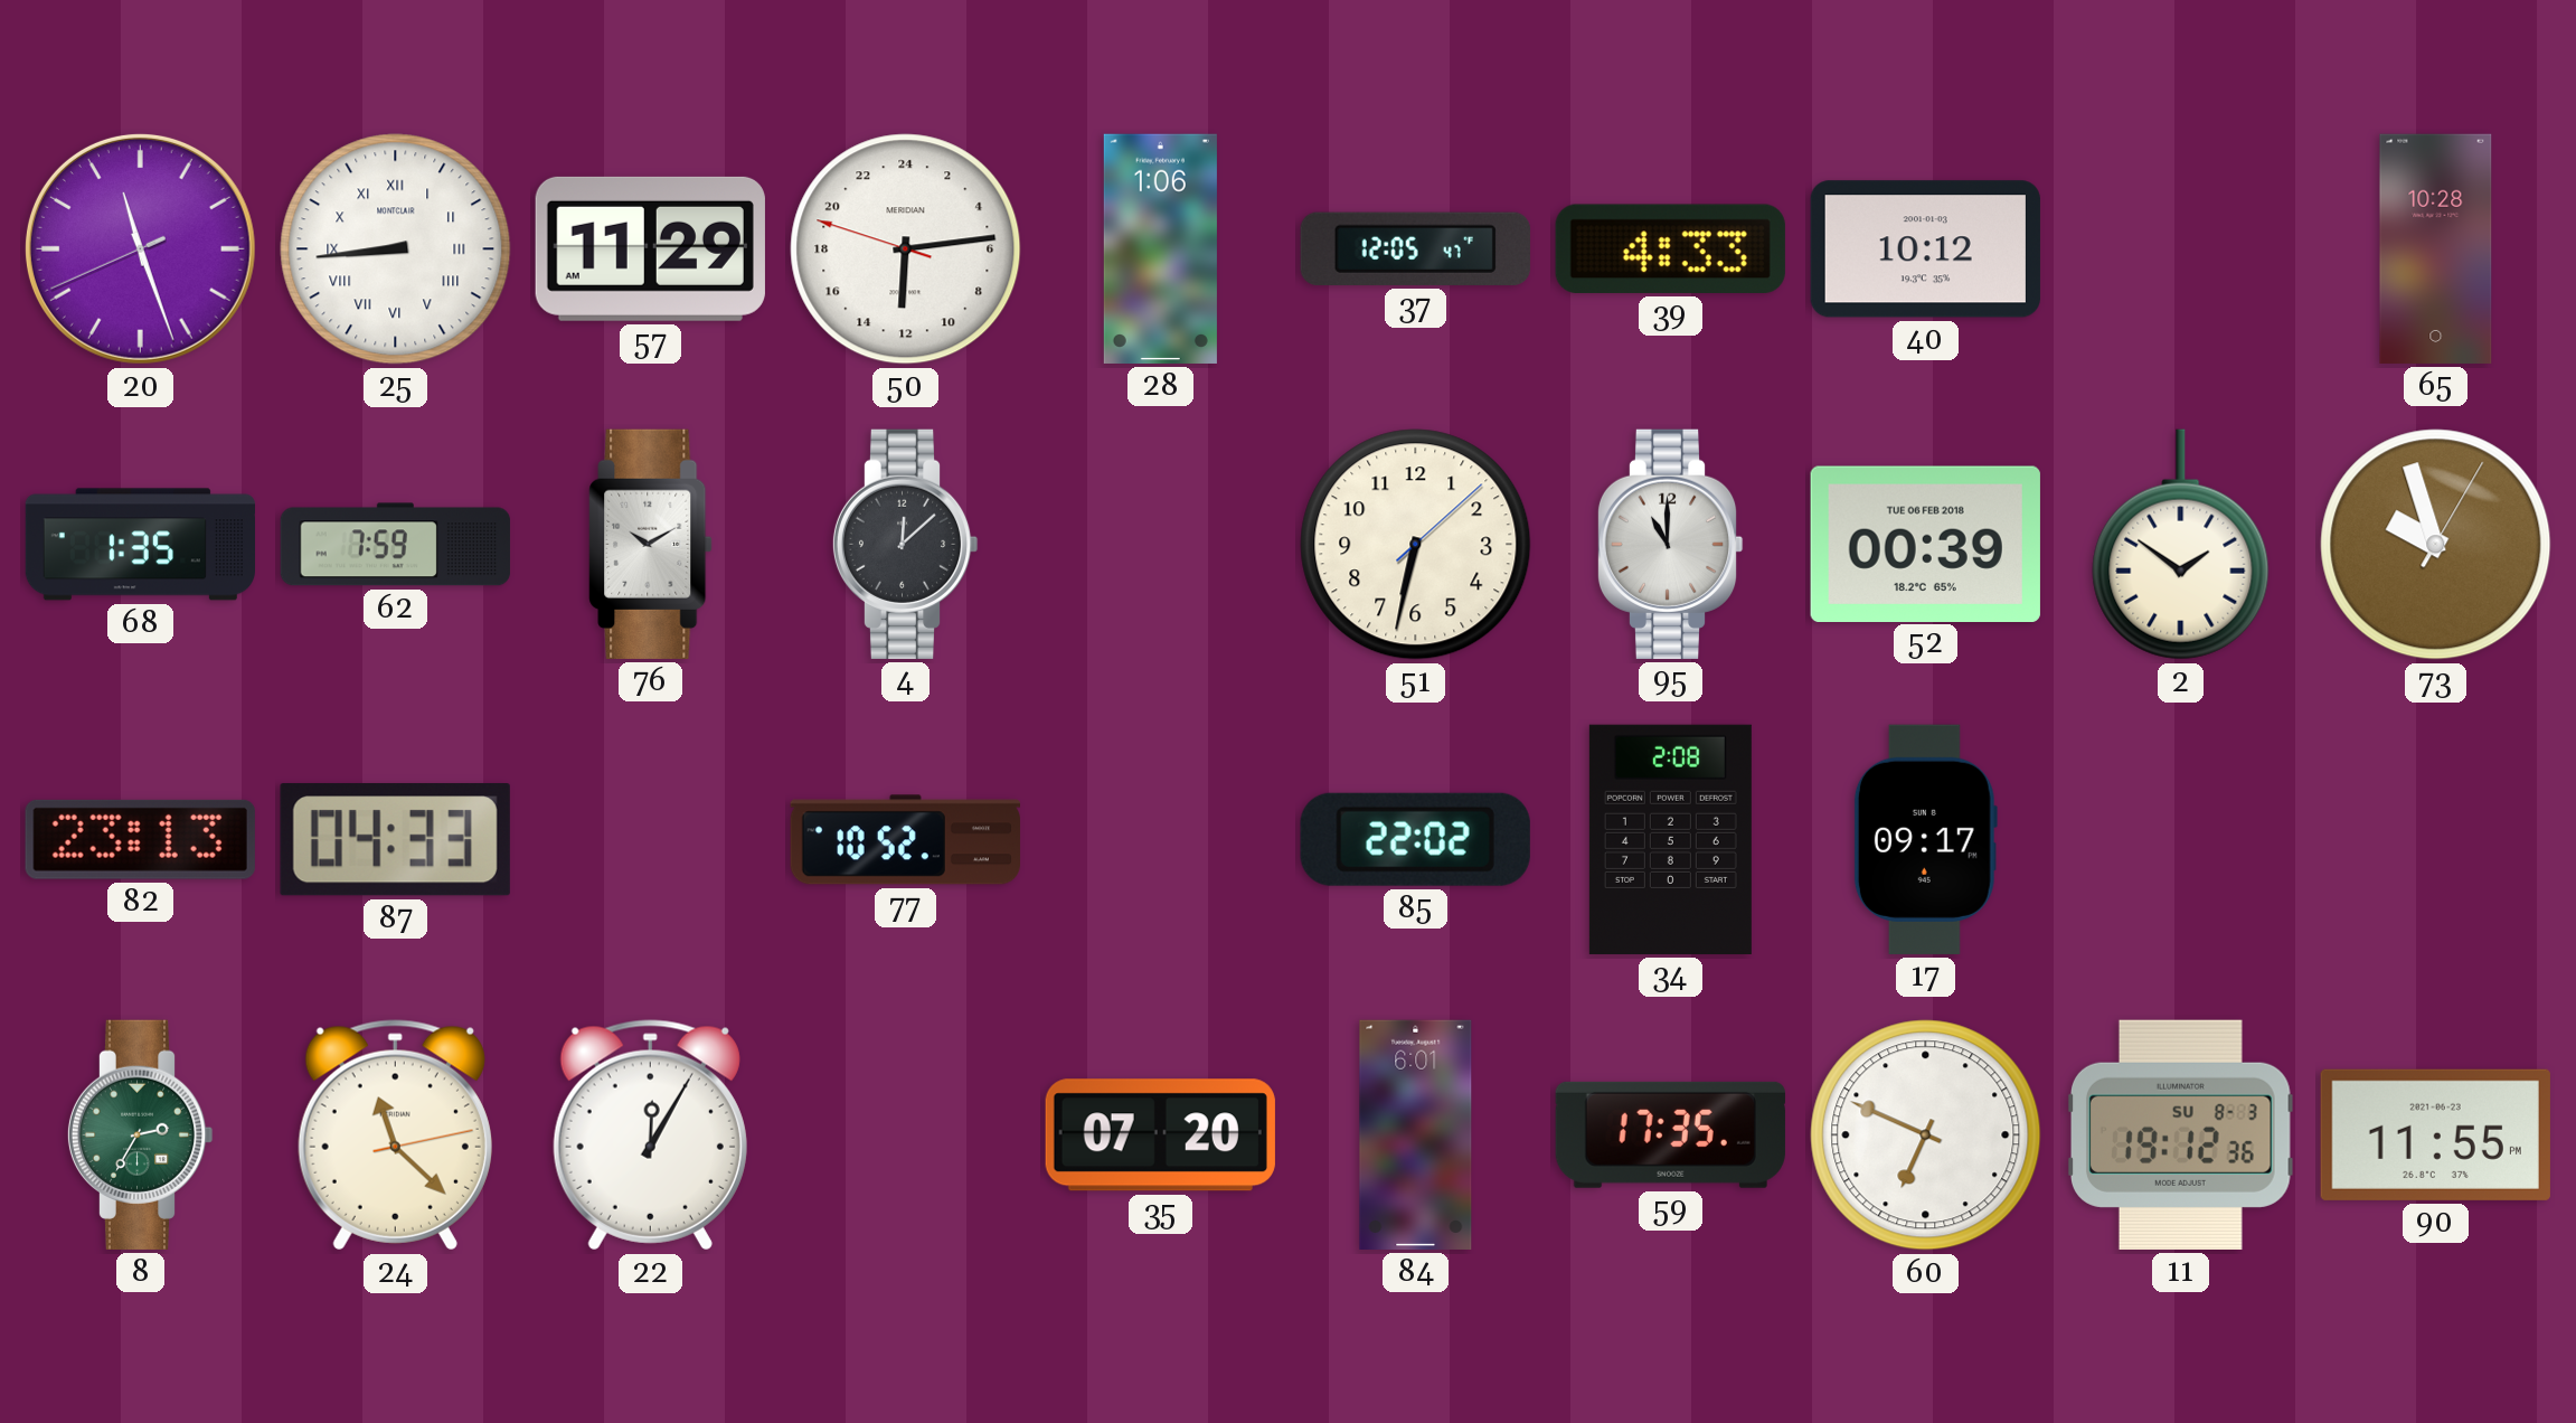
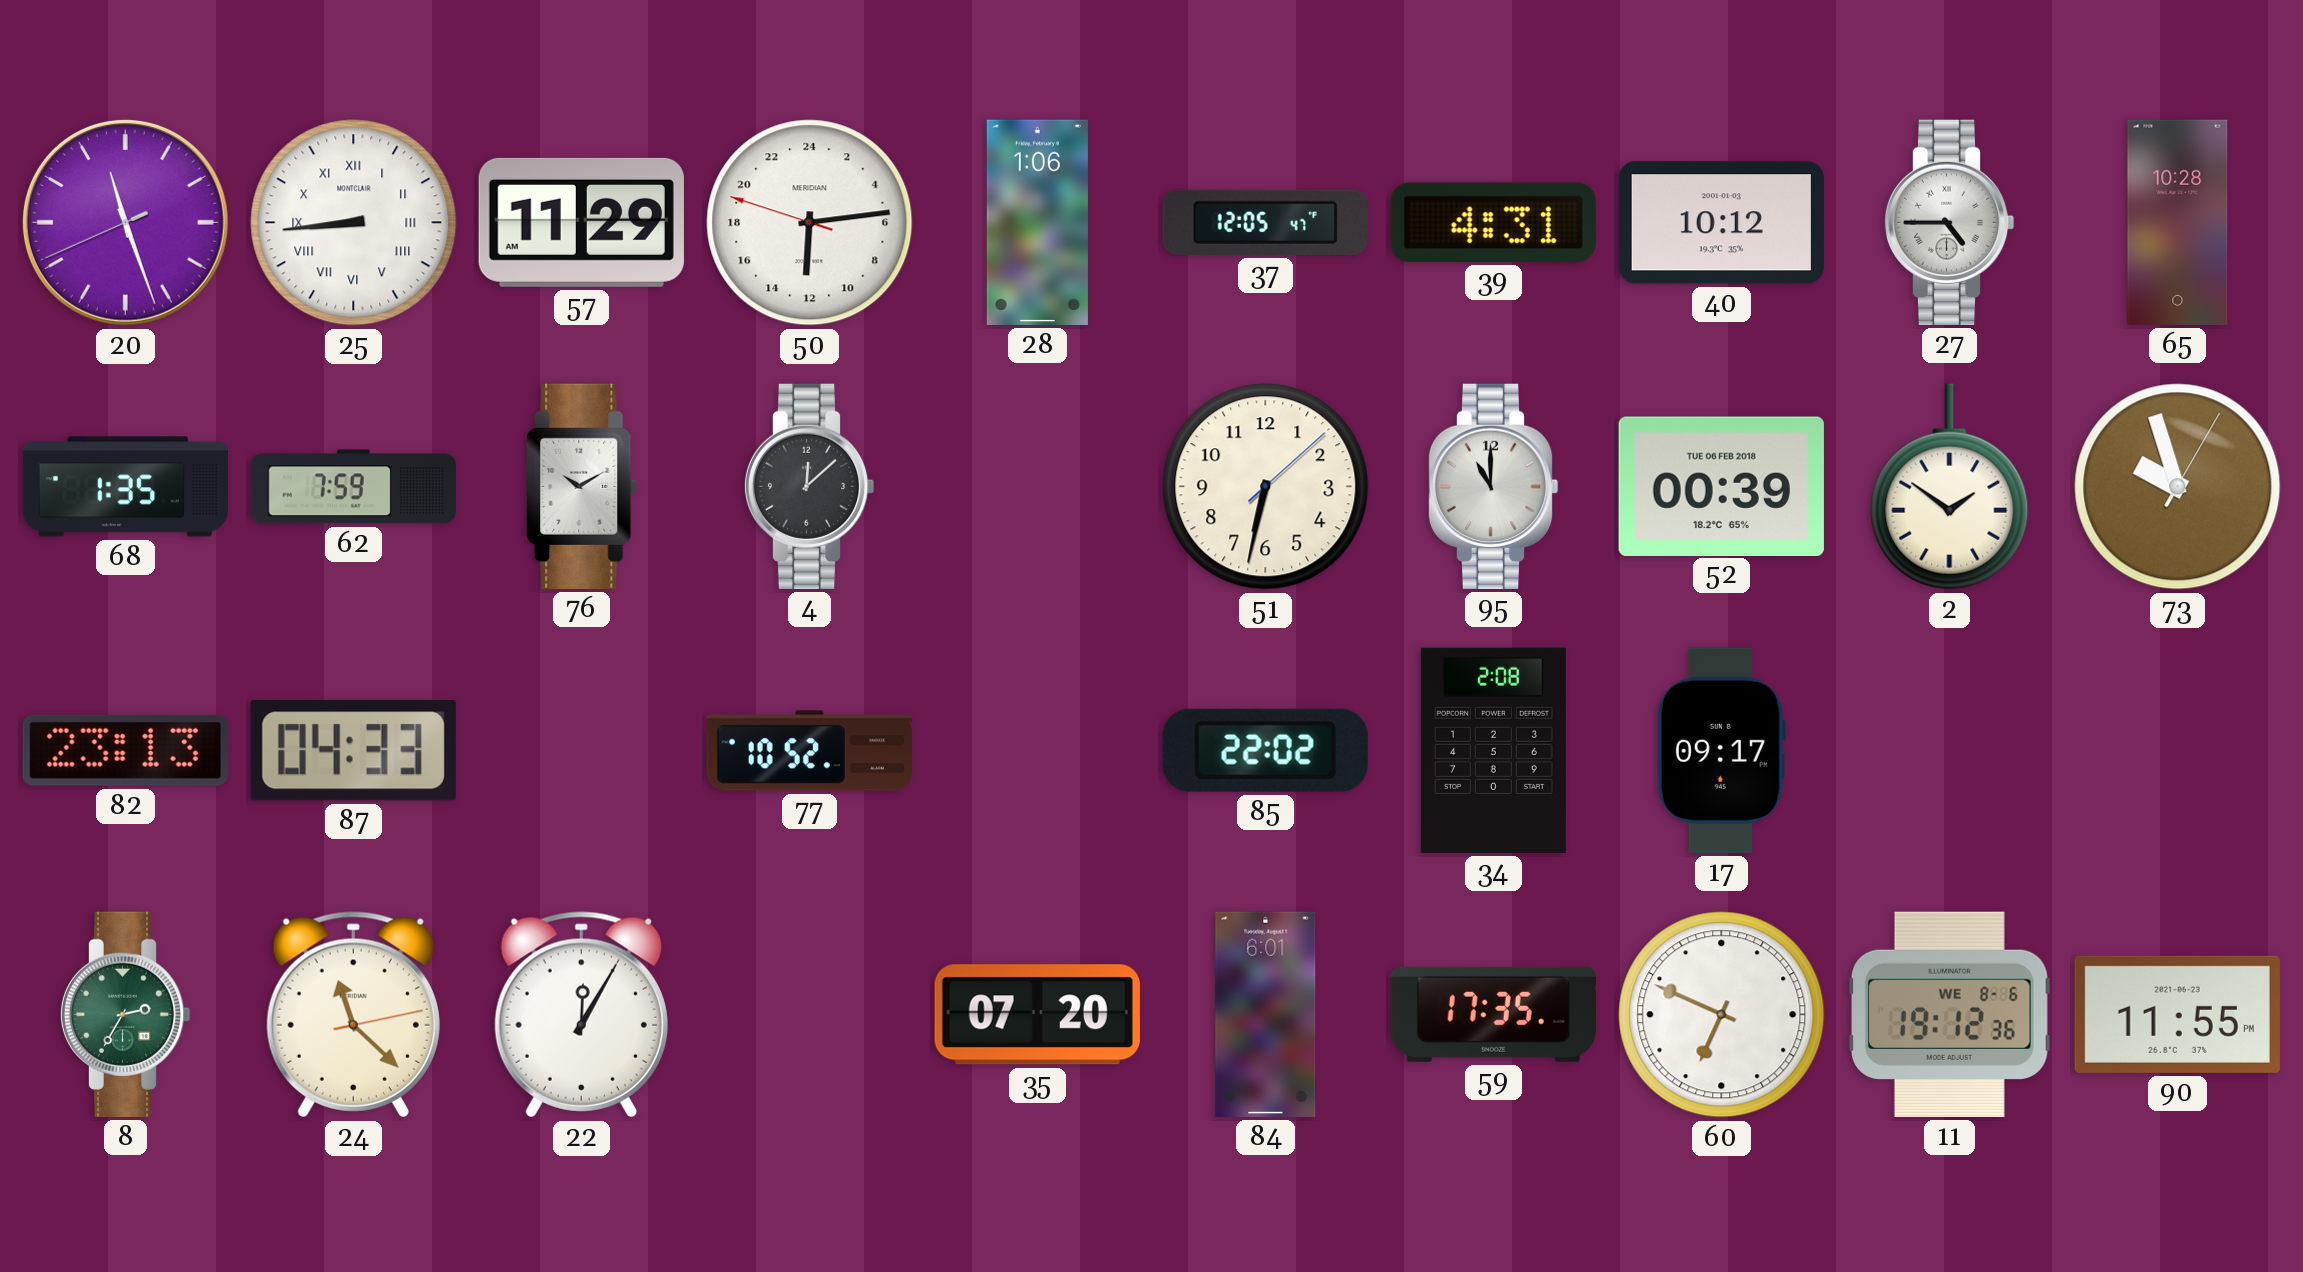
39: 4:33 -> 4:31
27: none -> 4:45
11 date: SU 8-3 -> WE 8-6
